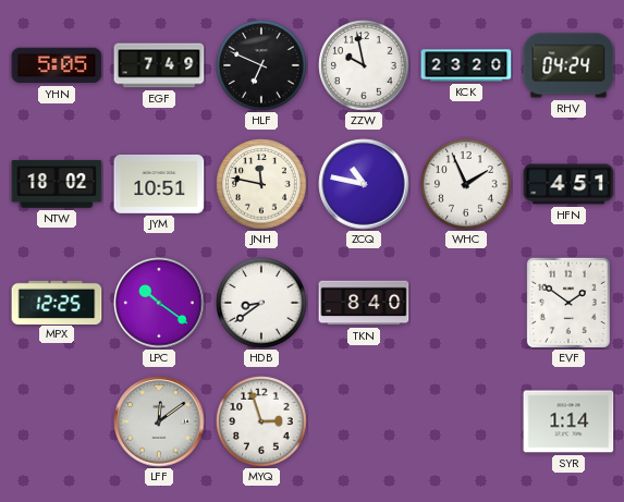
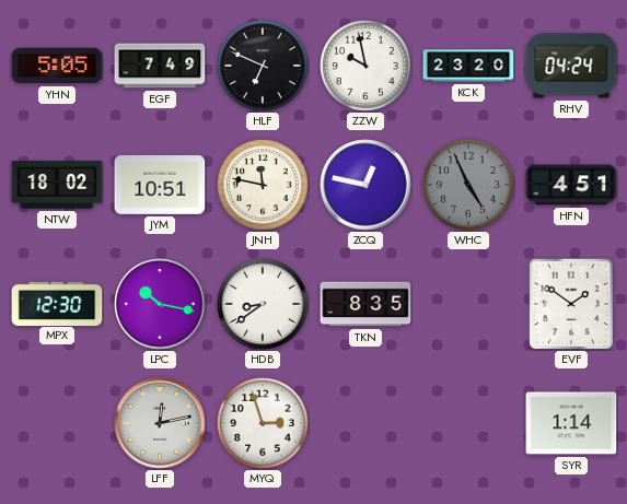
ZCQ: 10:47 -> 12:47
WHC: 1:56 -> 4:56
WHC dial: white -> grey
MPX: 12:25 -> 12:30
LPC: 10:21 -> 10:17
TKN: 8:40 -> 8:35
LFF: 12:09 -> 12:13
